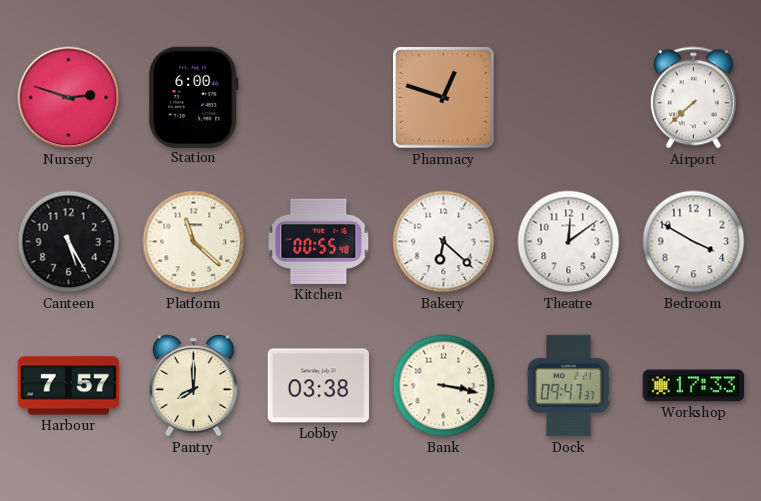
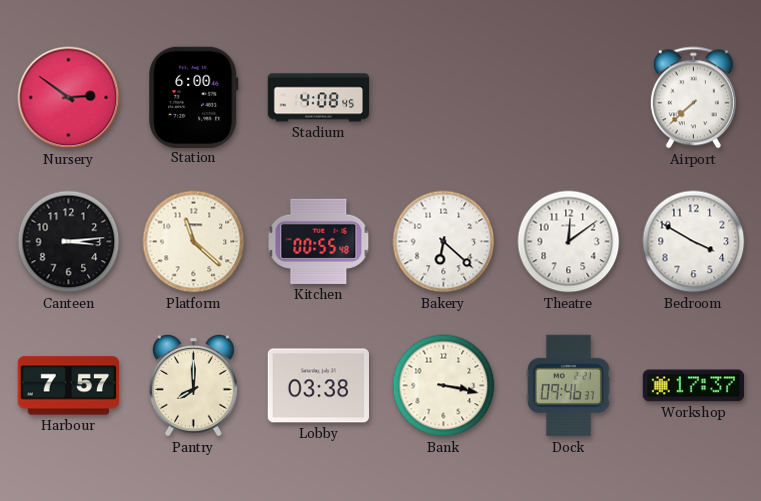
Nursery: 2:48 -> 2:51
Stadium: none -> 4:08
Pharmacy: 12:48 -> none
Canteen: 5:25 -> 3:14
Dock: 09:47 -> 09:46
Workshop: 17:33 -> 17:37
